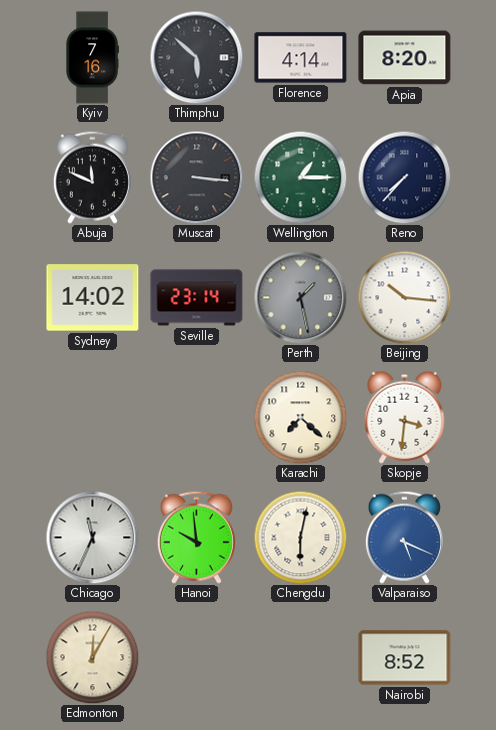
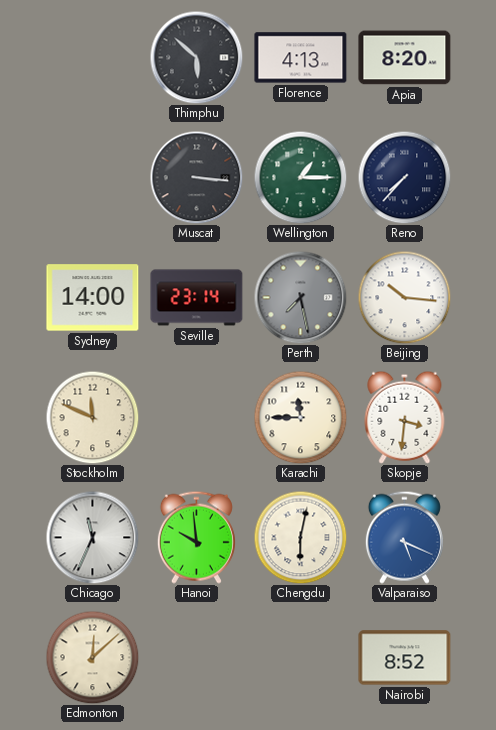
Kyiv: 7:16 -> none
Florence: 4:14 -> 4:13
Abuja: 11:49 -> none
Sydney: 14:02 -> 14:00
Perth: 1:28 -> 7:28
Stockholm: none -> 11:49
Karachi: 7:22 -> 11:45
Edmonton: 12:05 -> 12:08
